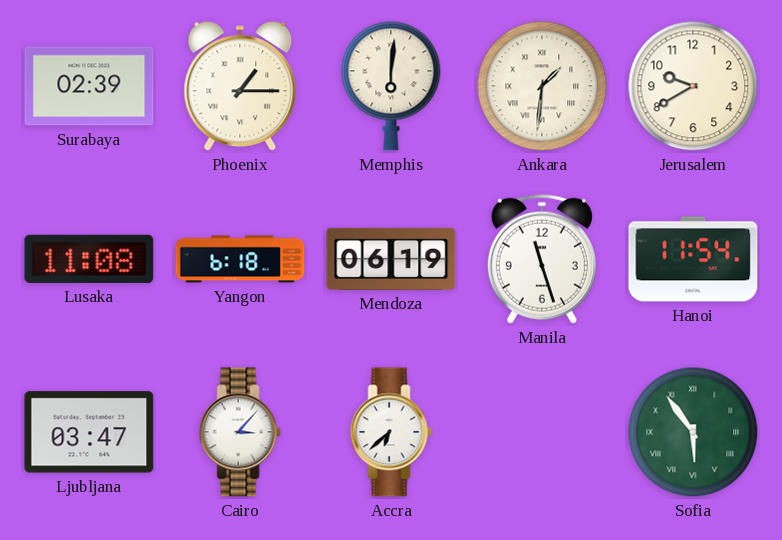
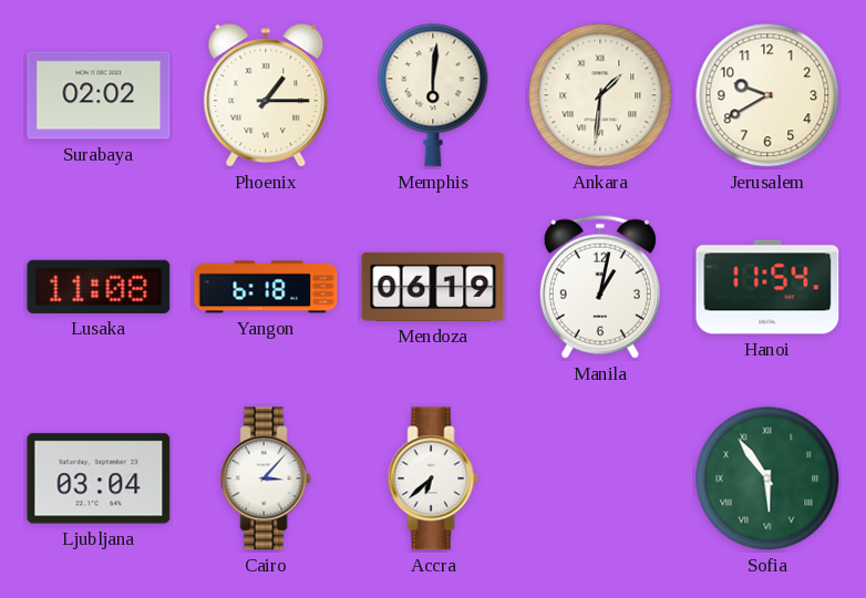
Surabaya: 02:39 -> 02:02
Manila: 11:27 -> 1:02
Ljubljana: 03:47 -> 03:04
